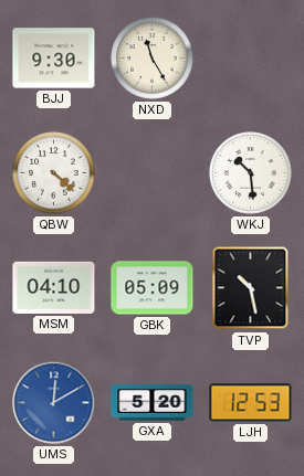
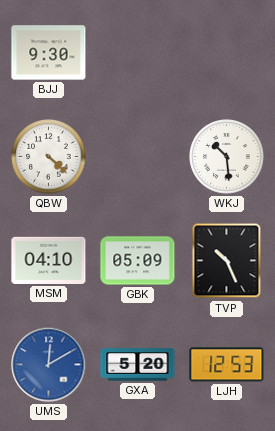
NXD: 11:25 -> none
TVP: 10:28 -> 10:26
